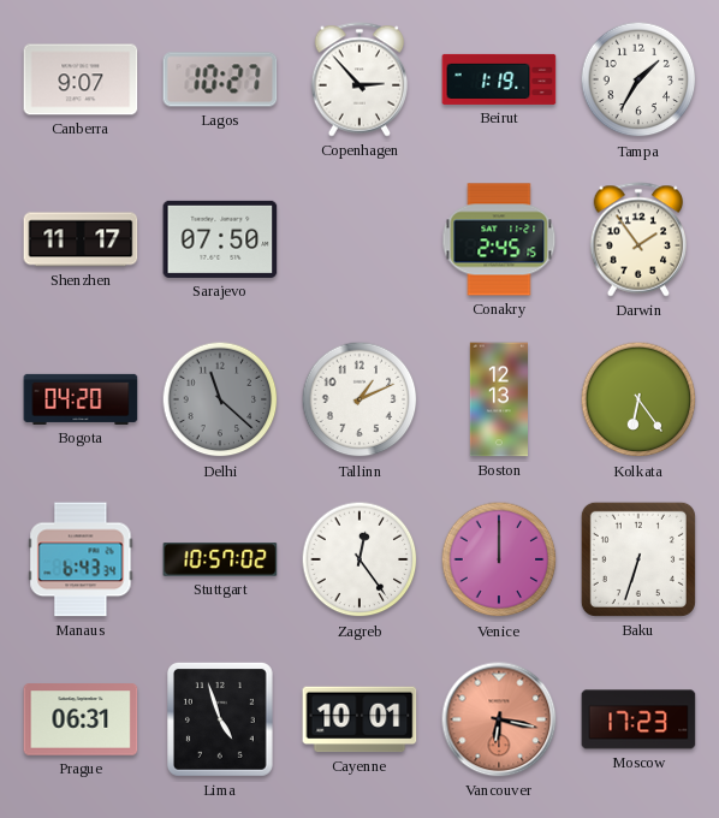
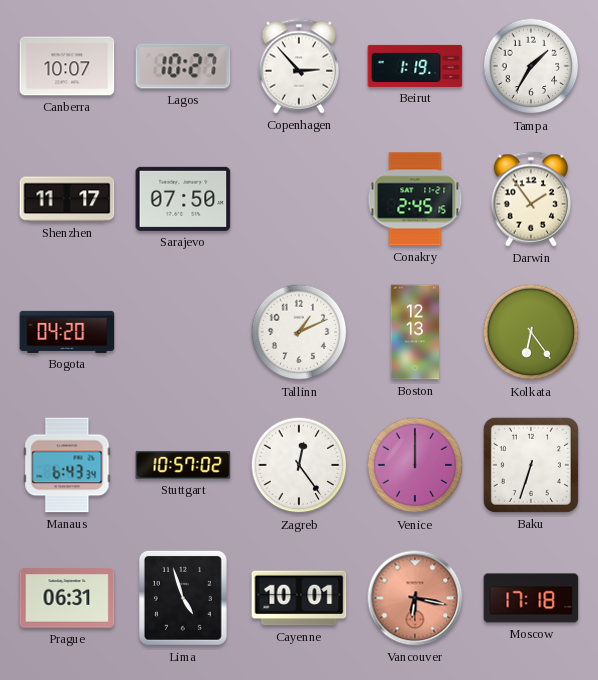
Canberra: 9:07 -> 10:07
Delhi: 11:22 -> none
Moscow: 17:23 -> 17:18
